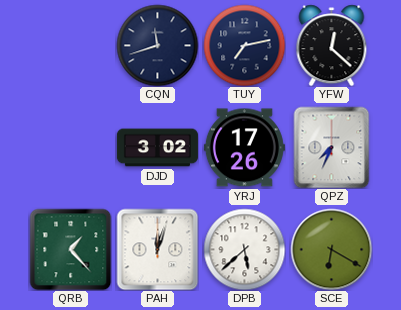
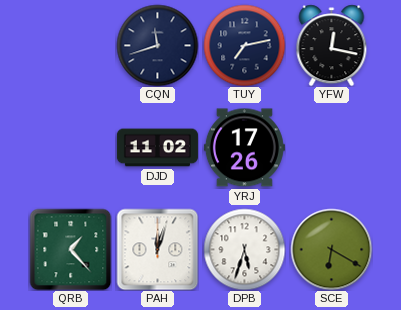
YFW: 12:22 -> 12:17
DJD: 3:02 -> 11:02
QPZ: 7:34 -> none
DPB: 5:38 -> 5:33
